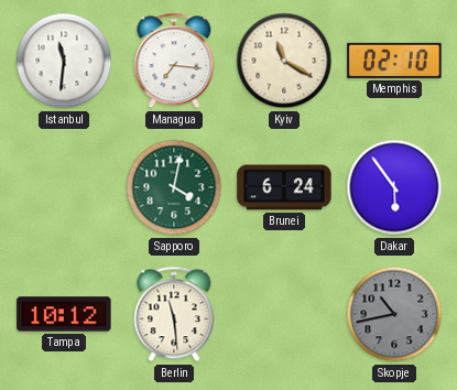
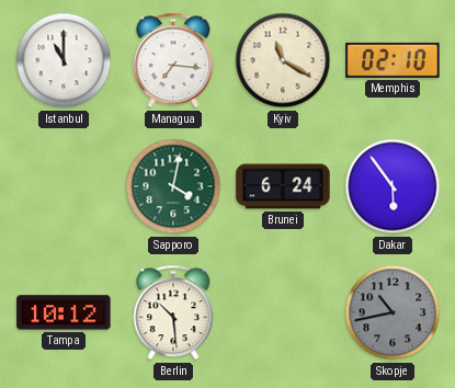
Istanbul: 11:31 -> 11:00
Berlin: 11:29 -> 10:29
